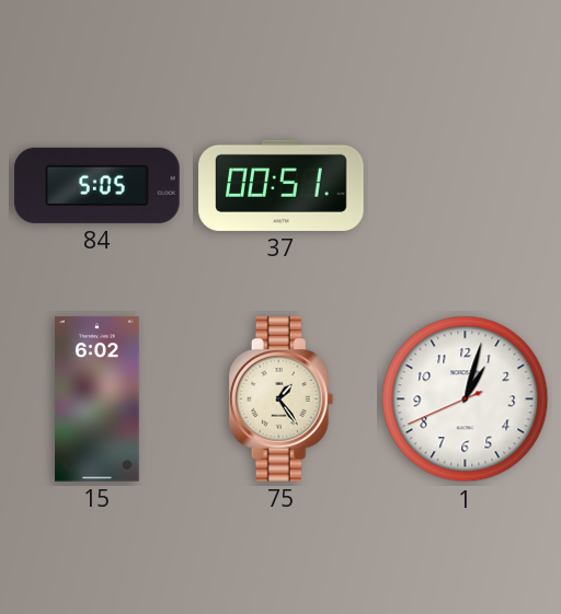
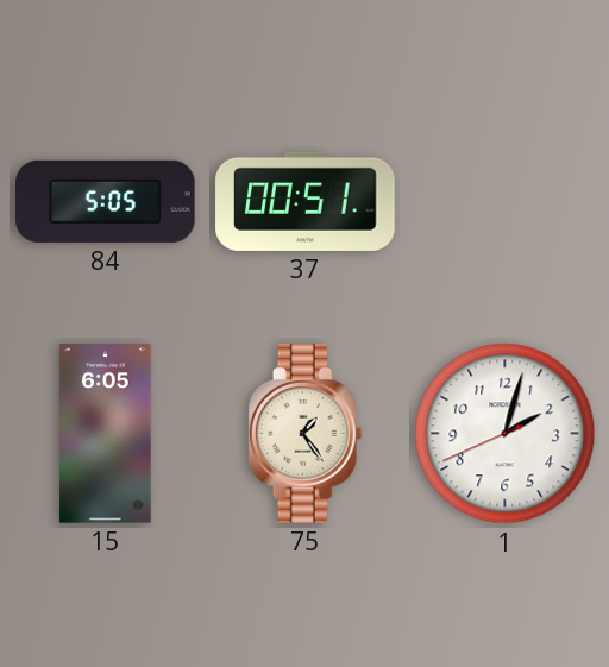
15: 6:02 -> 6:05
1: 1:02 -> 2:02
